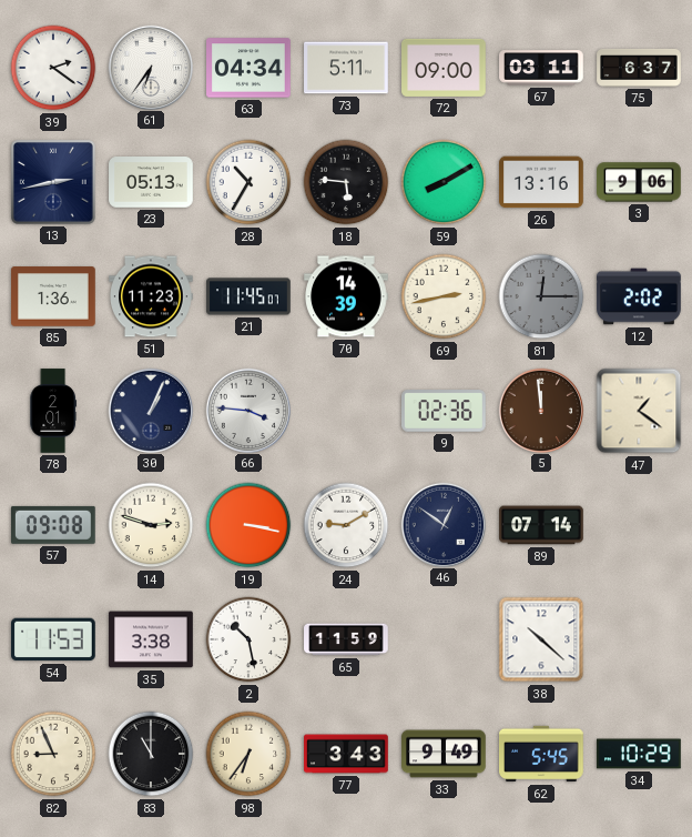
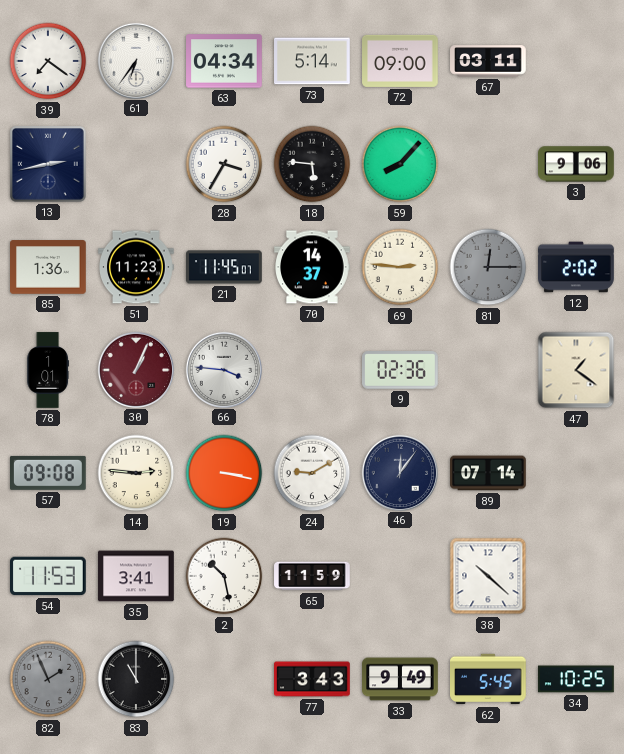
39: 2:21 -> 7:21
73: 5:11 -> 5:14
75: 6:37 -> none
23: 05:13 -> none
28: 10:35 -> 3:35
59: 8:10 -> 8:07
26: 13:16 -> none
70: 14:39 -> 14:37
69: 2:43 -> 2:46
78: 2:01 -> 1:01
30 dial: navy -> burgundy
5: 11:59 -> none
14: 2:48 -> 2:46
46: 12:51 -> 12:06
35: 3:38 -> 3:41
82: 8:56 -> 1:56
82 dial: cream -> grey
98: 6:36 -> none
34: 10:29 -> 10:25
